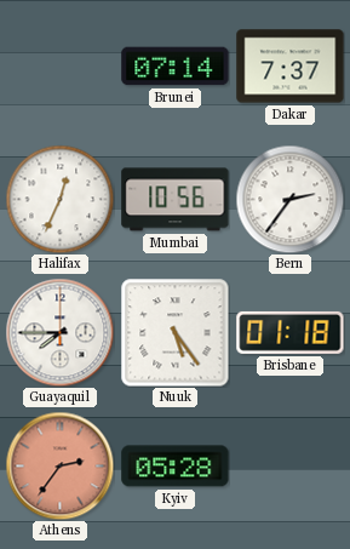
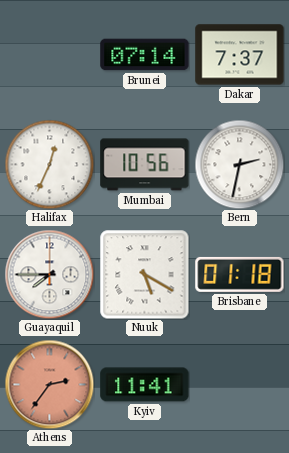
Bern: 2:36 -> 2:32
Nuuk: 5:24 -> 5:20
Kyiv: 05:28 -> 11:41
